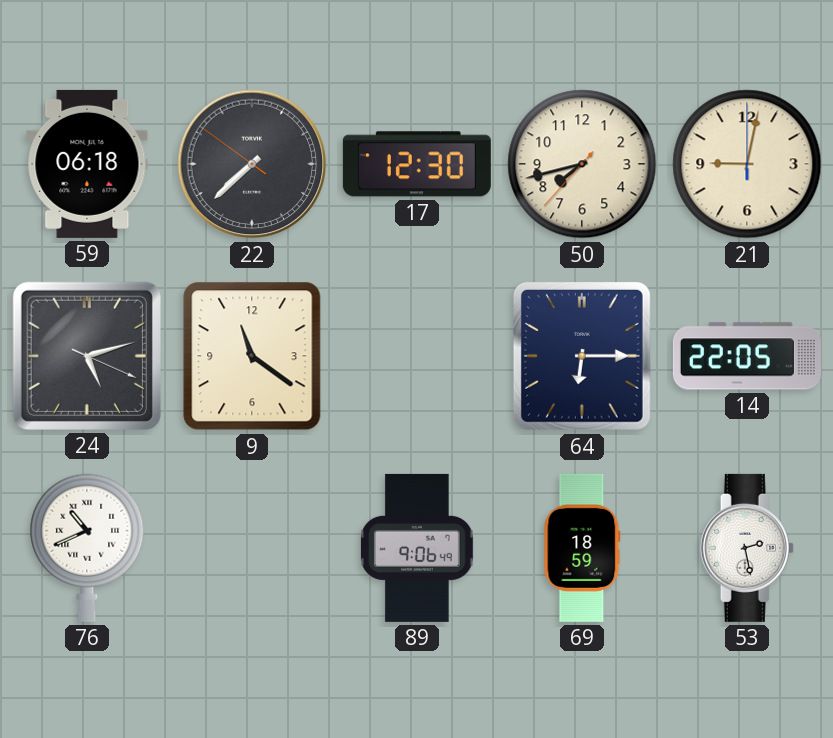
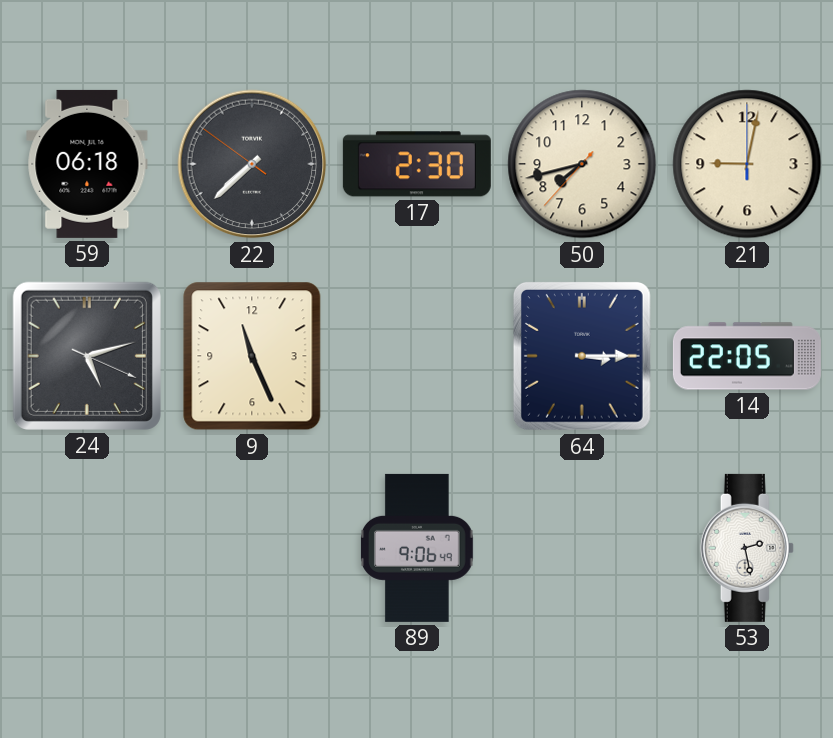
17: 12:30 -> 2:30
9: 11:21 -> 11:26
64: 6:15 -> 3:15
76: 10:41 -> none
69: 18:59 -> none
